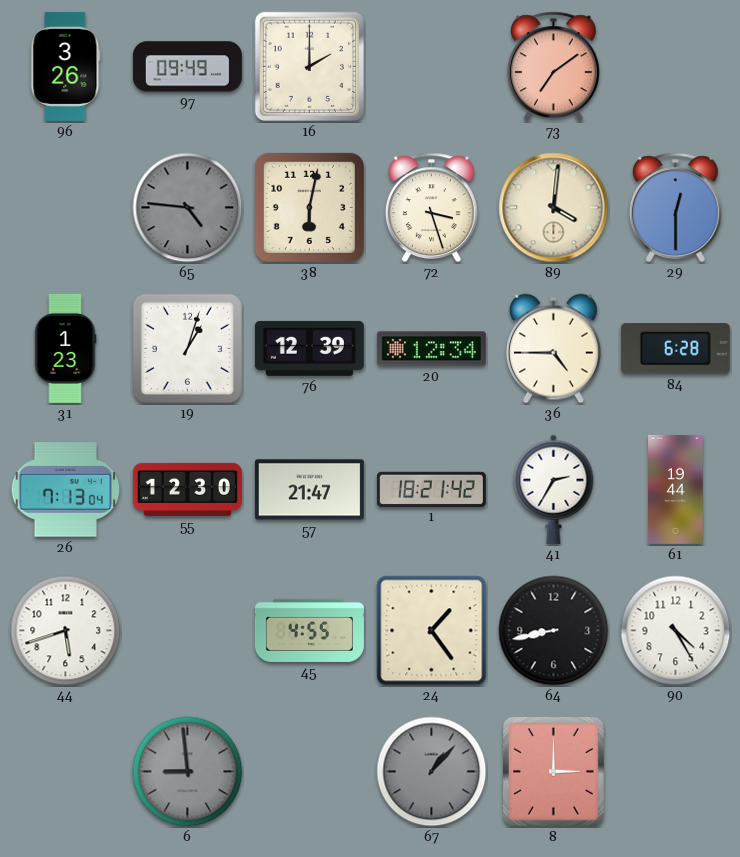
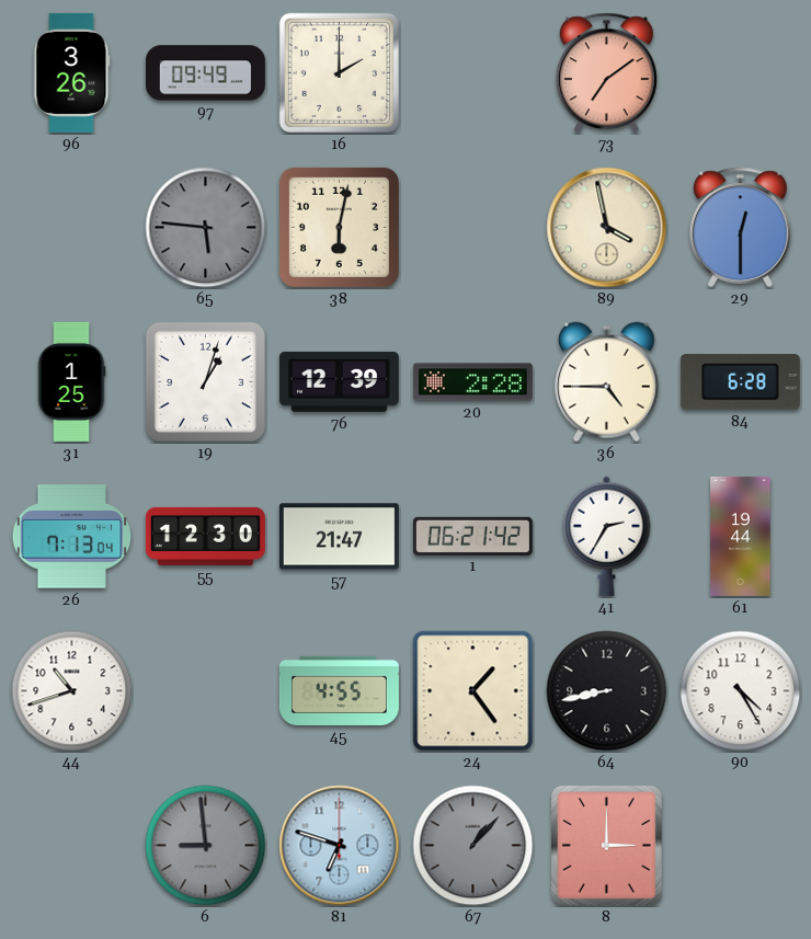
65: 4:46 -> 5:46
72: 3:27 -> none
89: 4:01 -> 3:58
31: 1:23 -> 1:25
20: 12:34 -> 2:28
1: 18:21 -> 06:21
44: 5:42 -> 10:42
81: none -> 6:48
